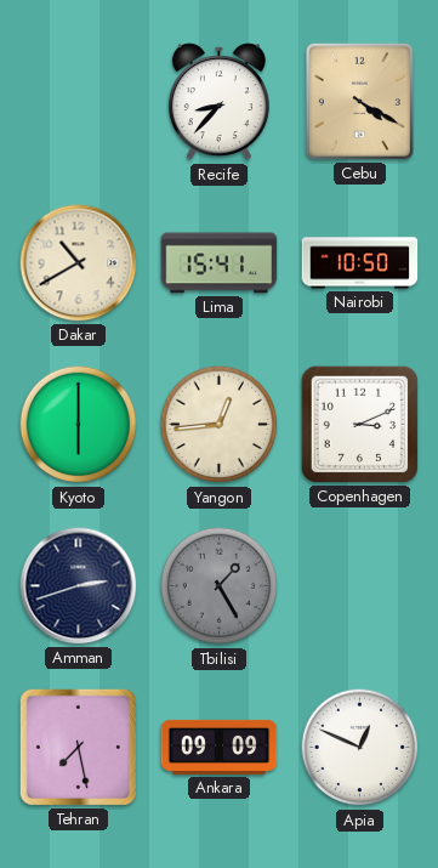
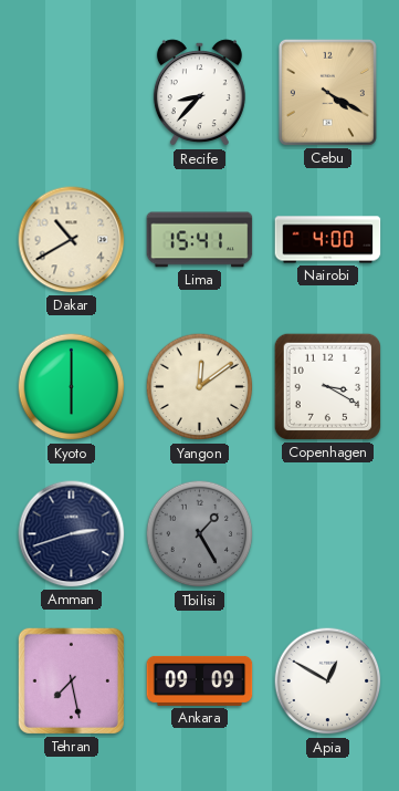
Nairobi: 10:50 -> 4:00
Yangon: 12:44 -> 12:09
Copenhagen: 3:11 -> 3:20
Apia: 12:49 -> 12:50
